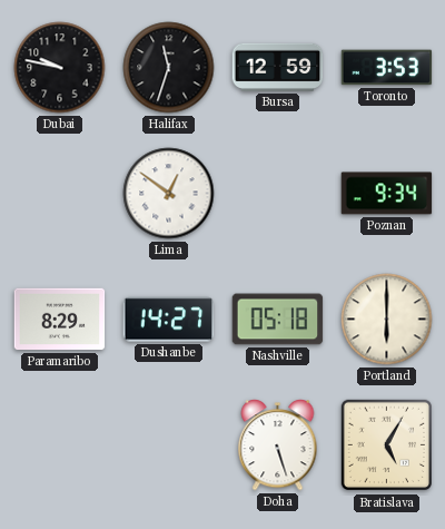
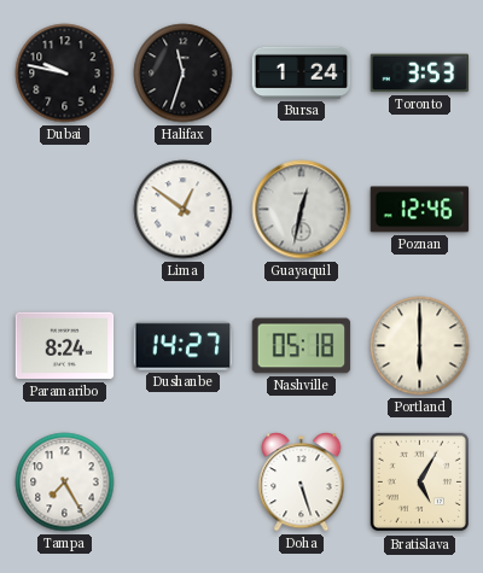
Bursa: 12:59 -> 1:24
Guayaquil: none -> 12:32
Poznan: 9:34 -> 12:46
Paramaribo: 8:29 -> 8:24
Tampa: none -> 7:25
